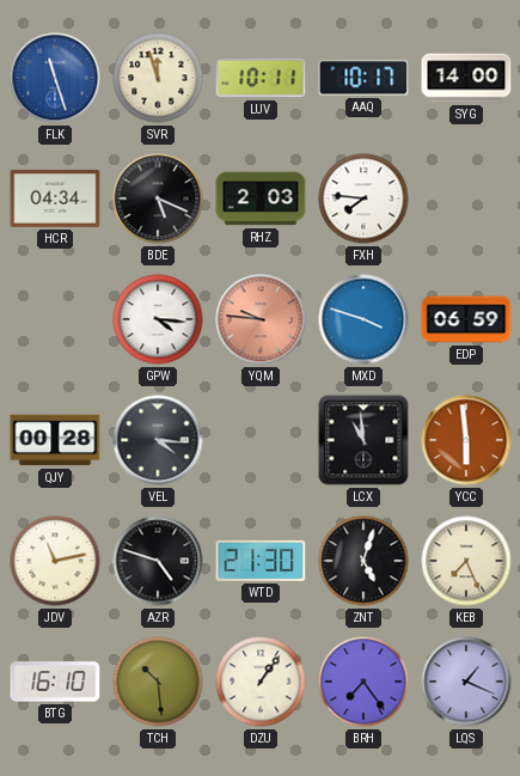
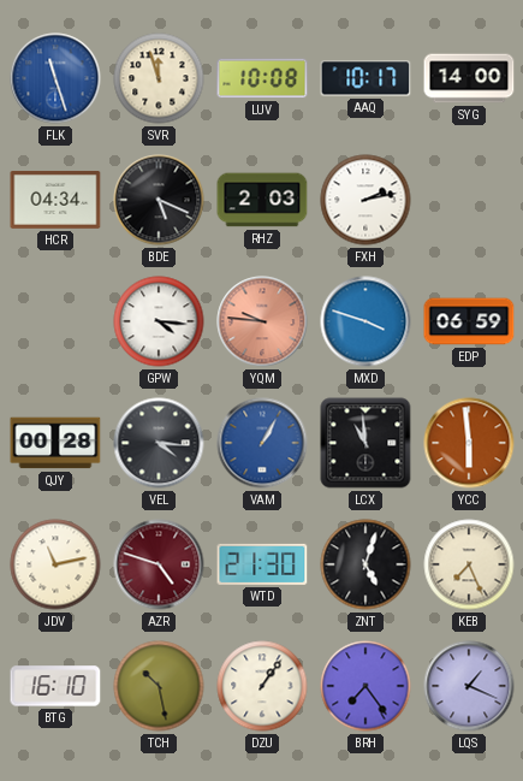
LUV: 10:11 -> 10:08
FXH: 7:46 -> 2:13
VAM: none -> 1:05
AZR dial: black -> burgundy
TCH: 10:29 -> 10:28
